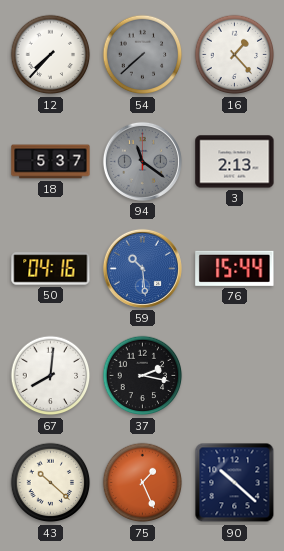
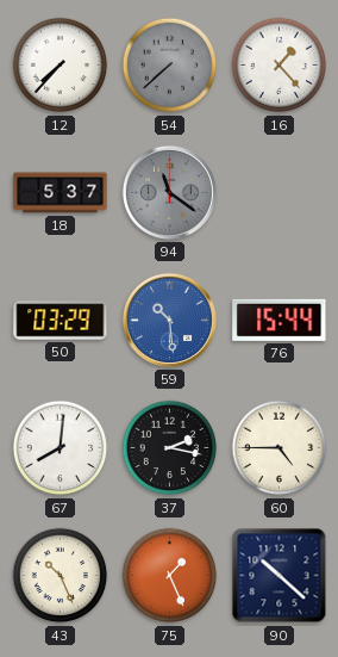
3: 2:13 -> none
50: 04:16 -> 03:29
60: none -> 4:45
43: 10:22 -> 10:26
